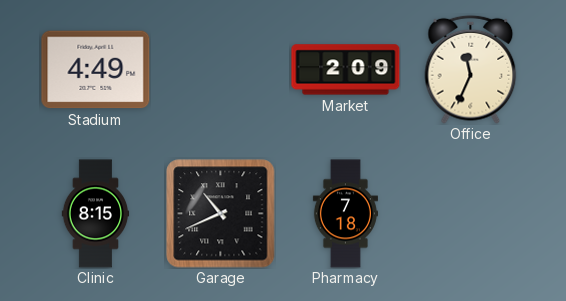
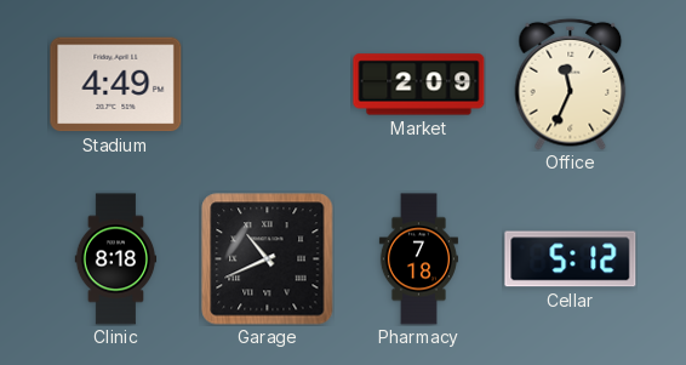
Clinic: 8:15 -> 8:18
Cellar: none -> 5:12
